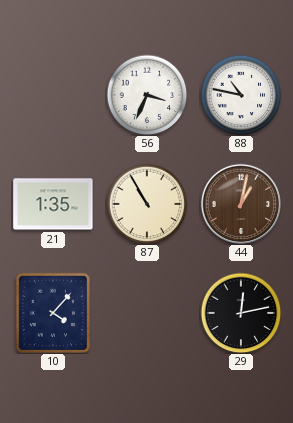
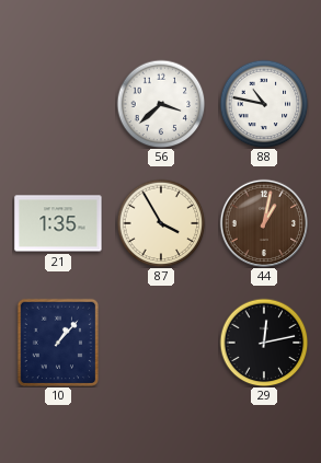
56: 3:34 -> 3:38
87: 10:55 -> 3:55
10: 4:07 -> 1:07
